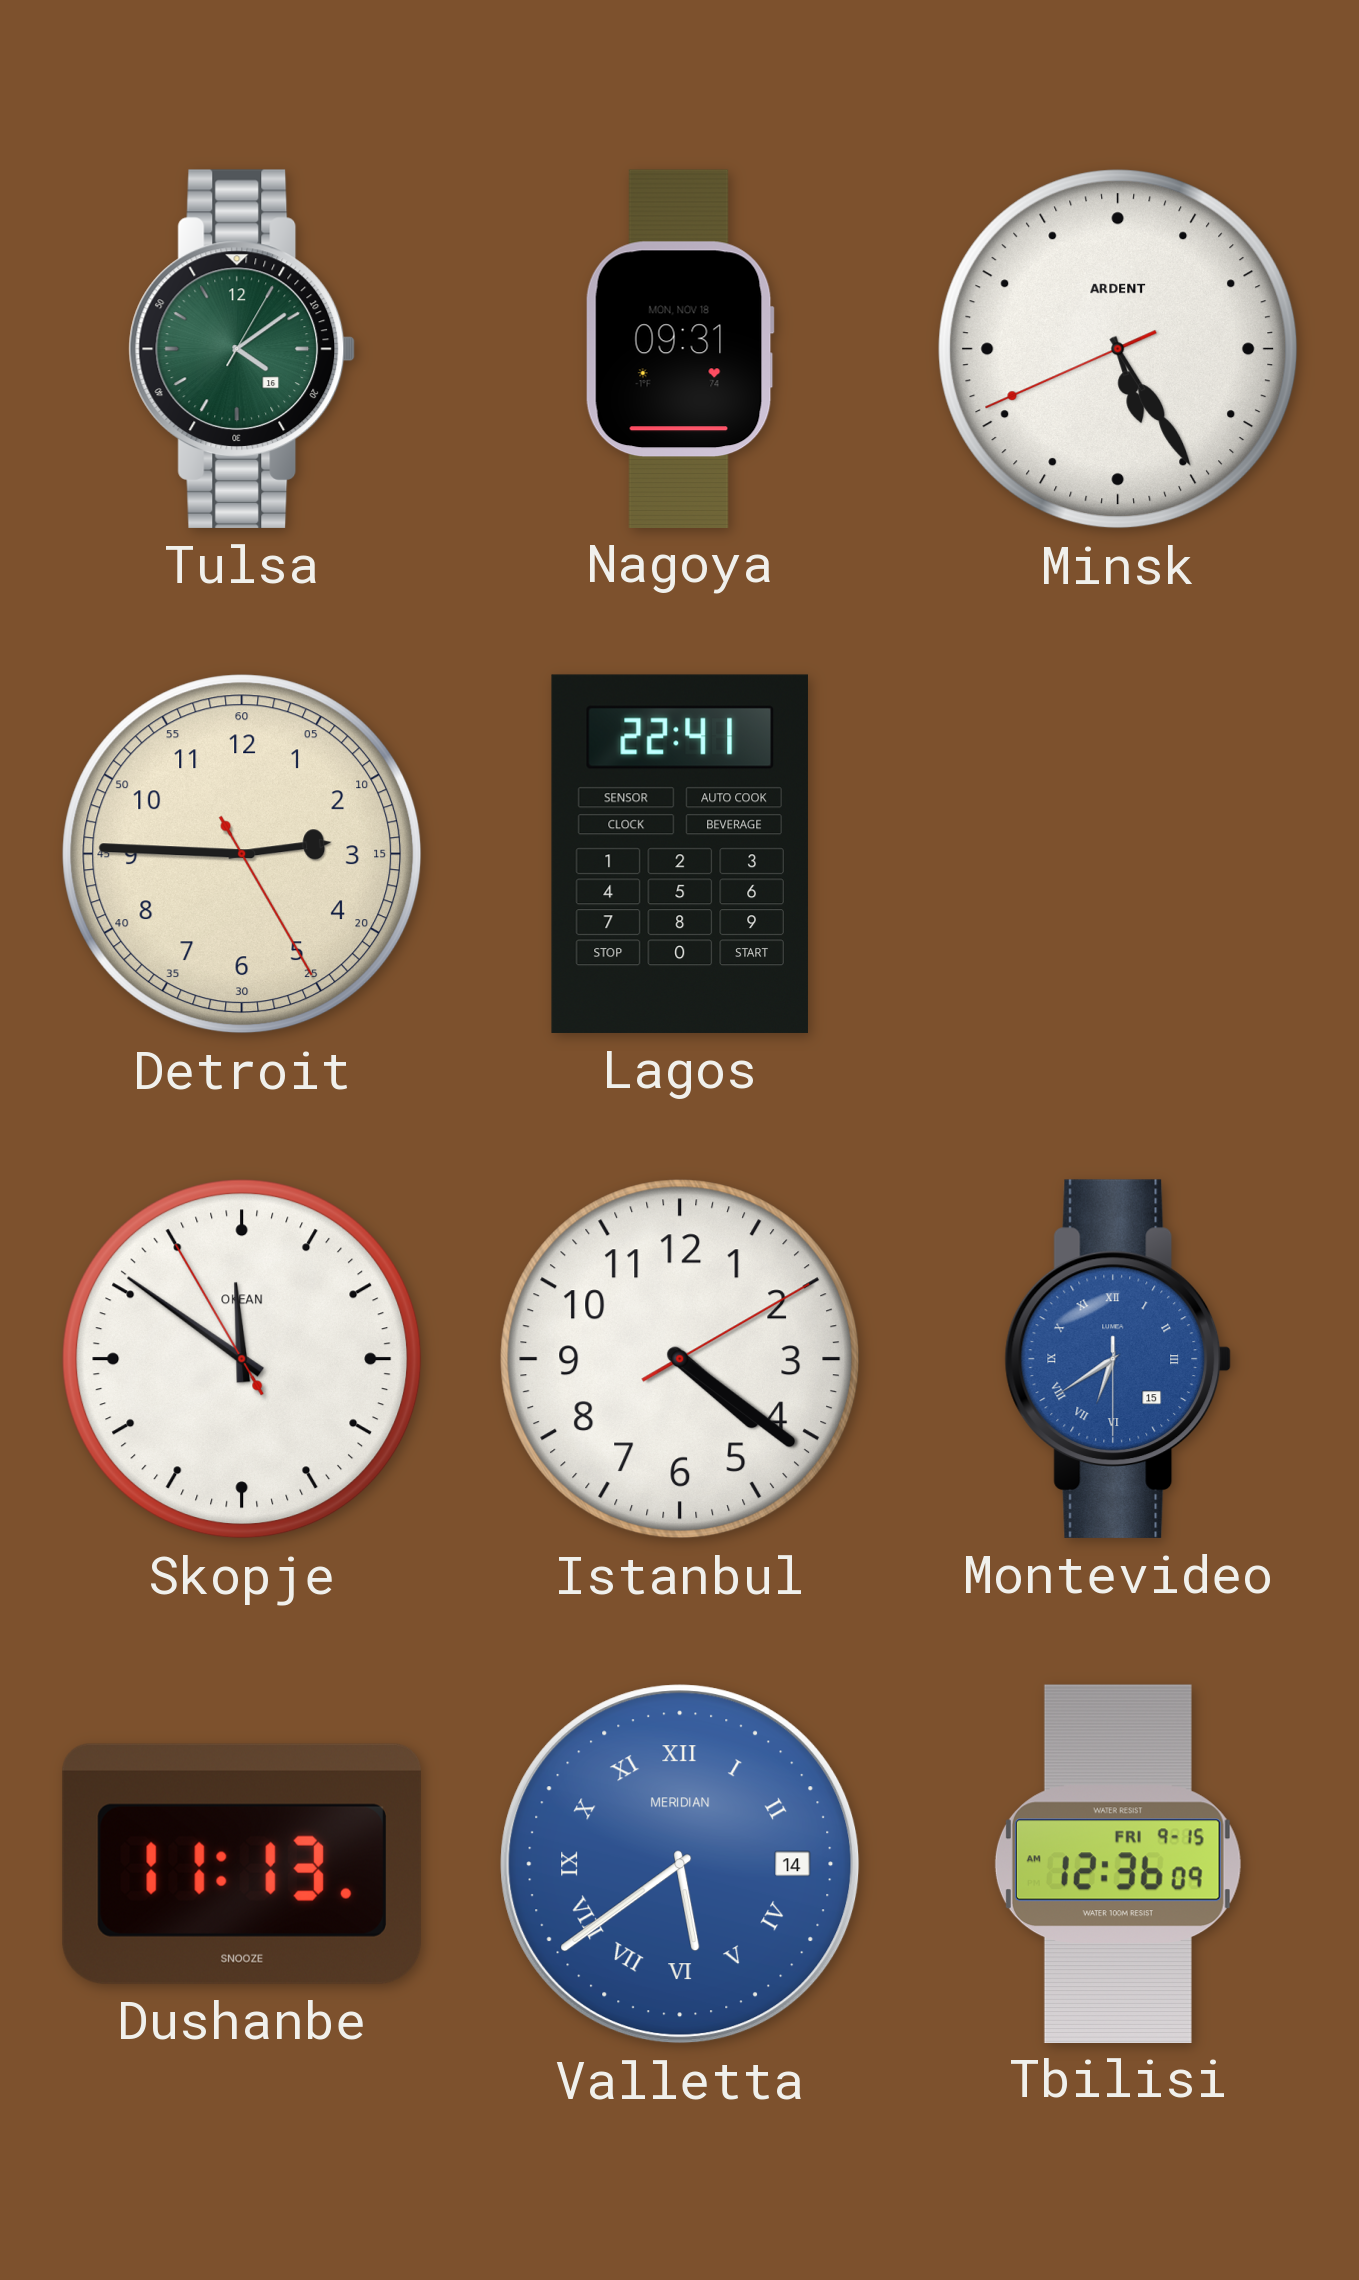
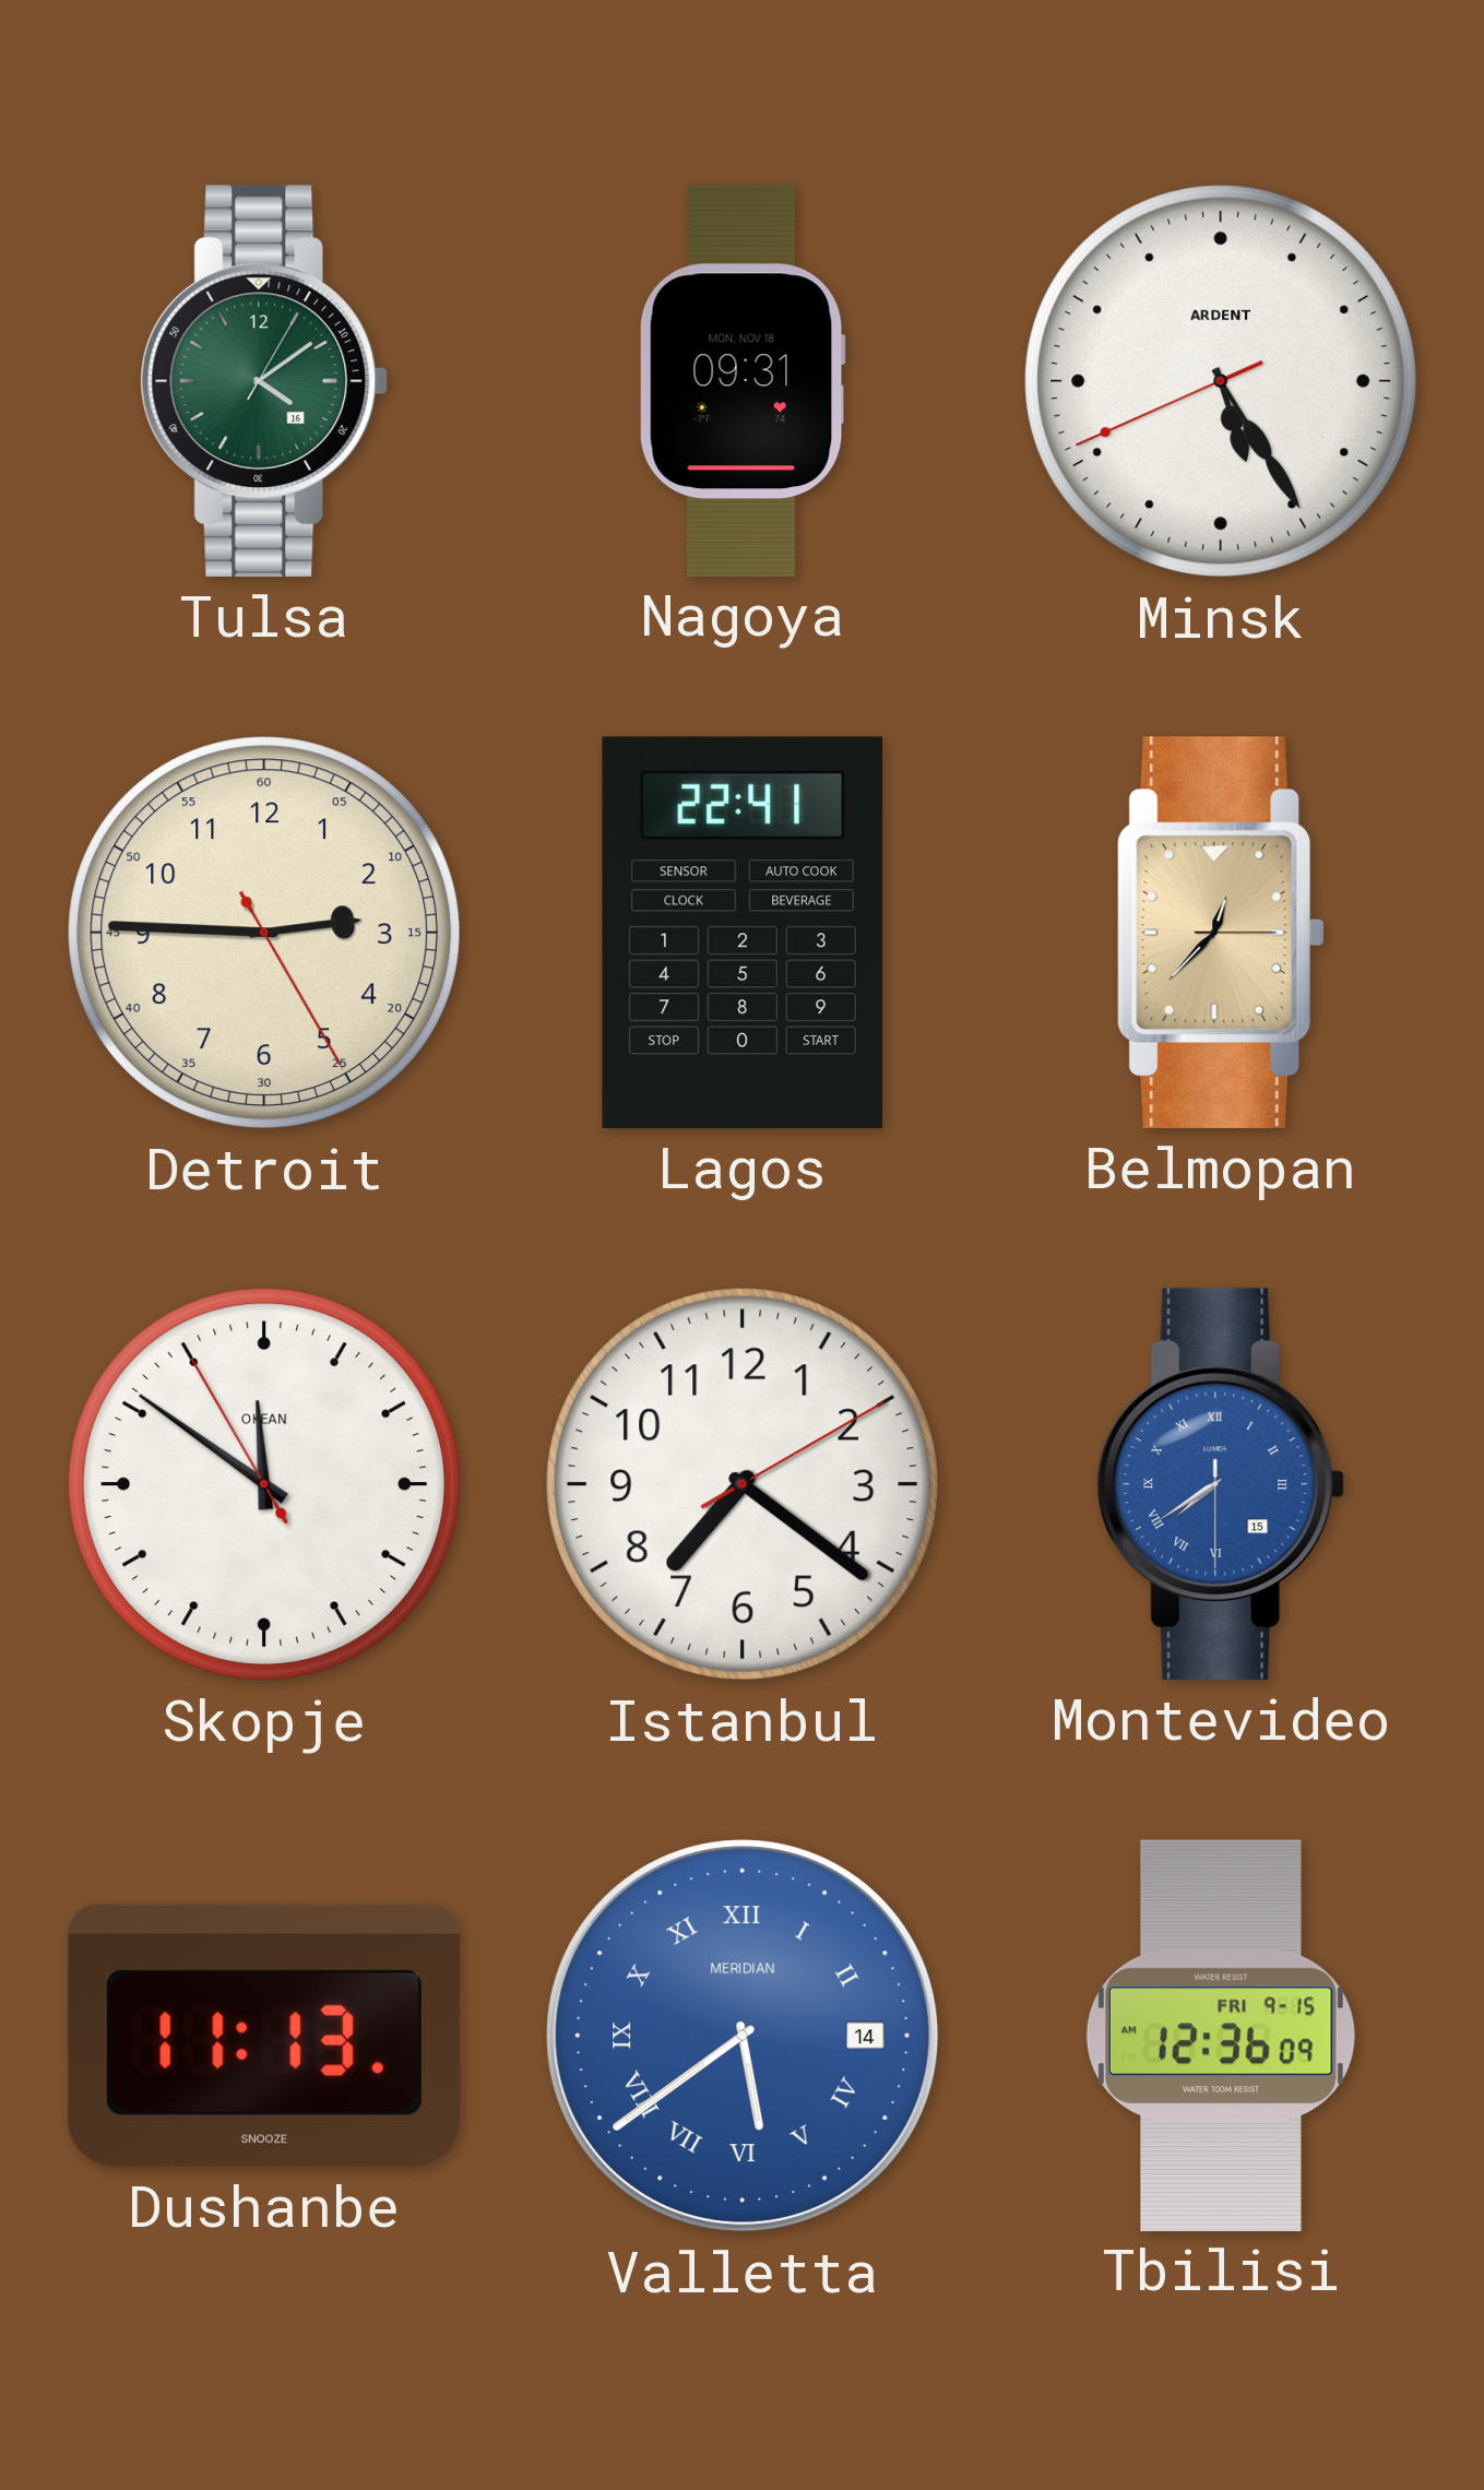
Belmopan: none -> 12:37
Istanbul: 4:21 -> 7:21
Montevideo: 6:39 -> 7:39
